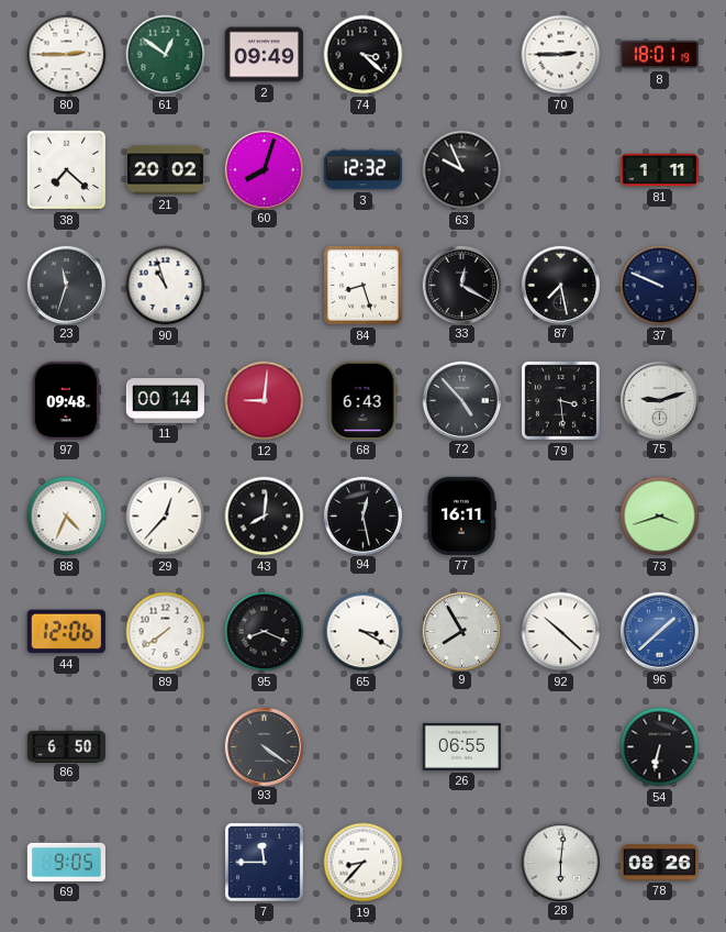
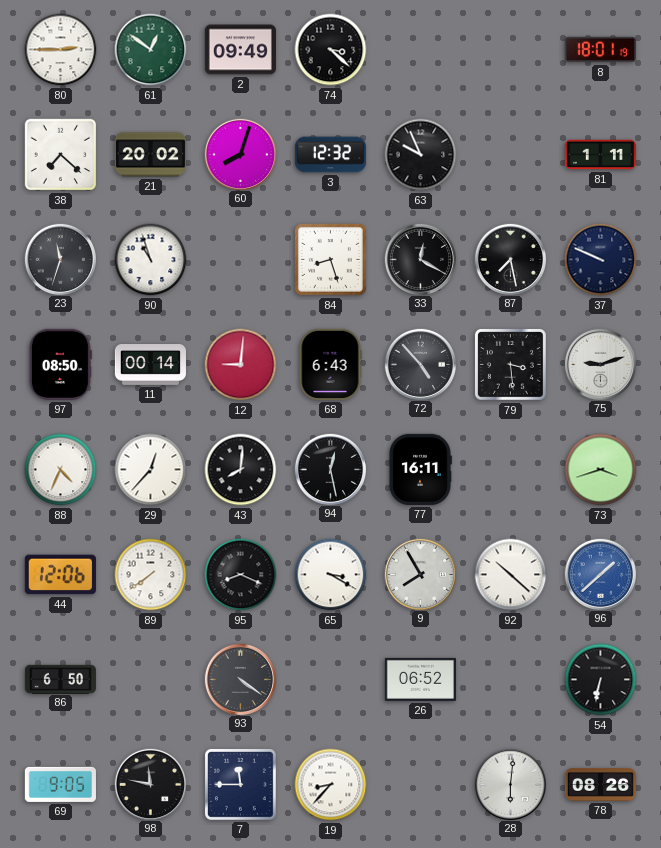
70: 2:45 -> none
97: 09:48 -> 08:50
26: 06:55 -> 06:52
98: none -> 11:47
